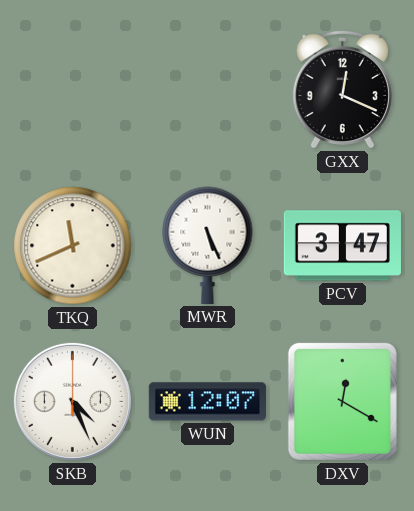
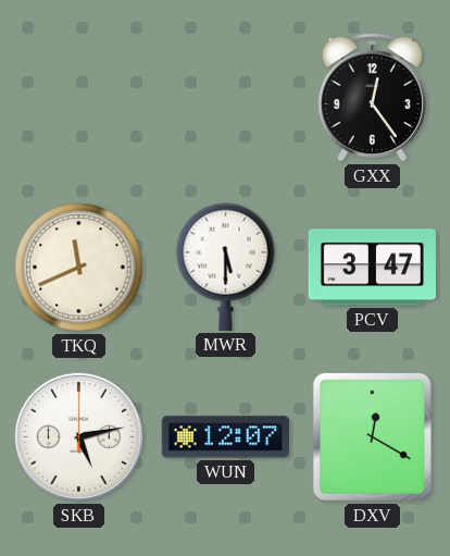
GXX: 12:19 -> 12:24
MWR: 5:26 -> 5:30
SKB: 4:26 -> 5:13
